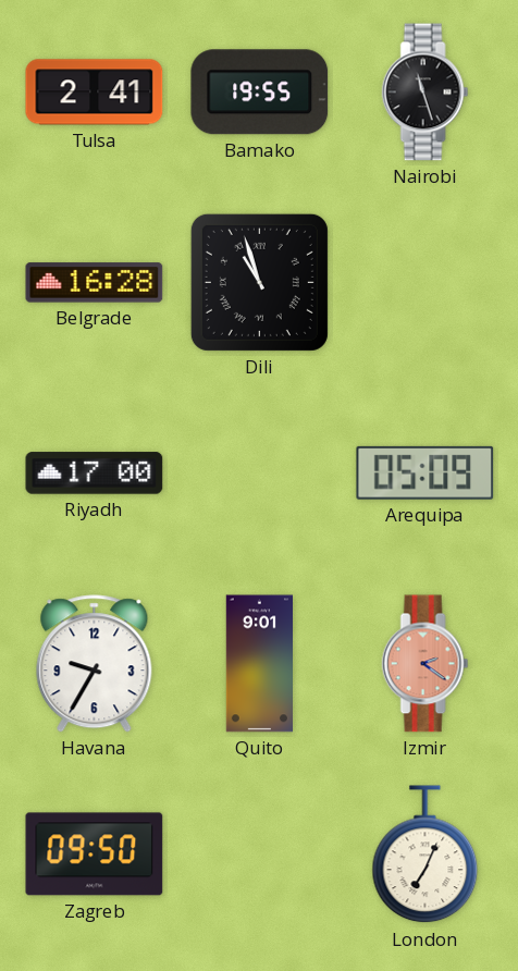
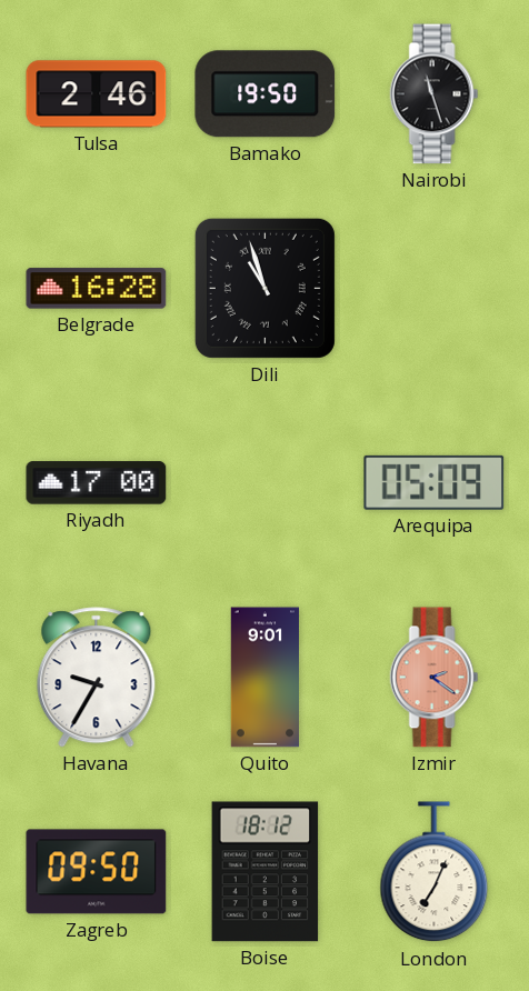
Tulsa: 2:41 -> 2:46
Bamako: 19:55 -> 19:50
Boise: none -> 18:12
